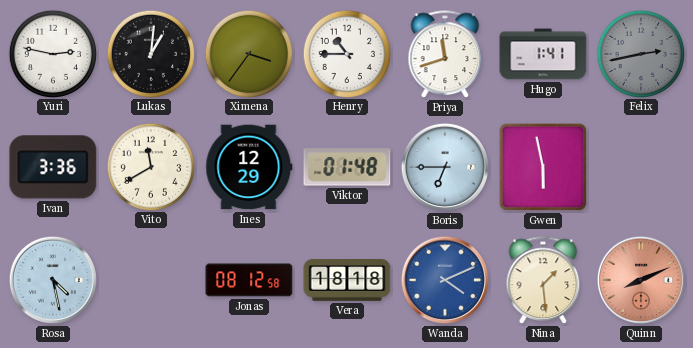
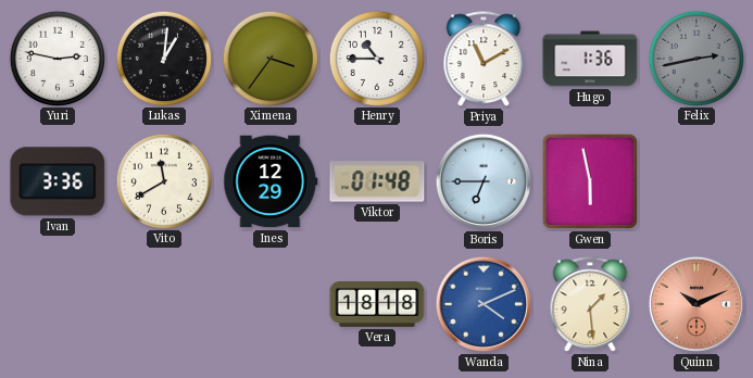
Priya: 11:42 -> 11:10
Hugo: 1:41 -> 1:36
Rosa: 4:28 -> none
Jonas: 08:12 -> none
Quinn: 8:11 -> 10:11
